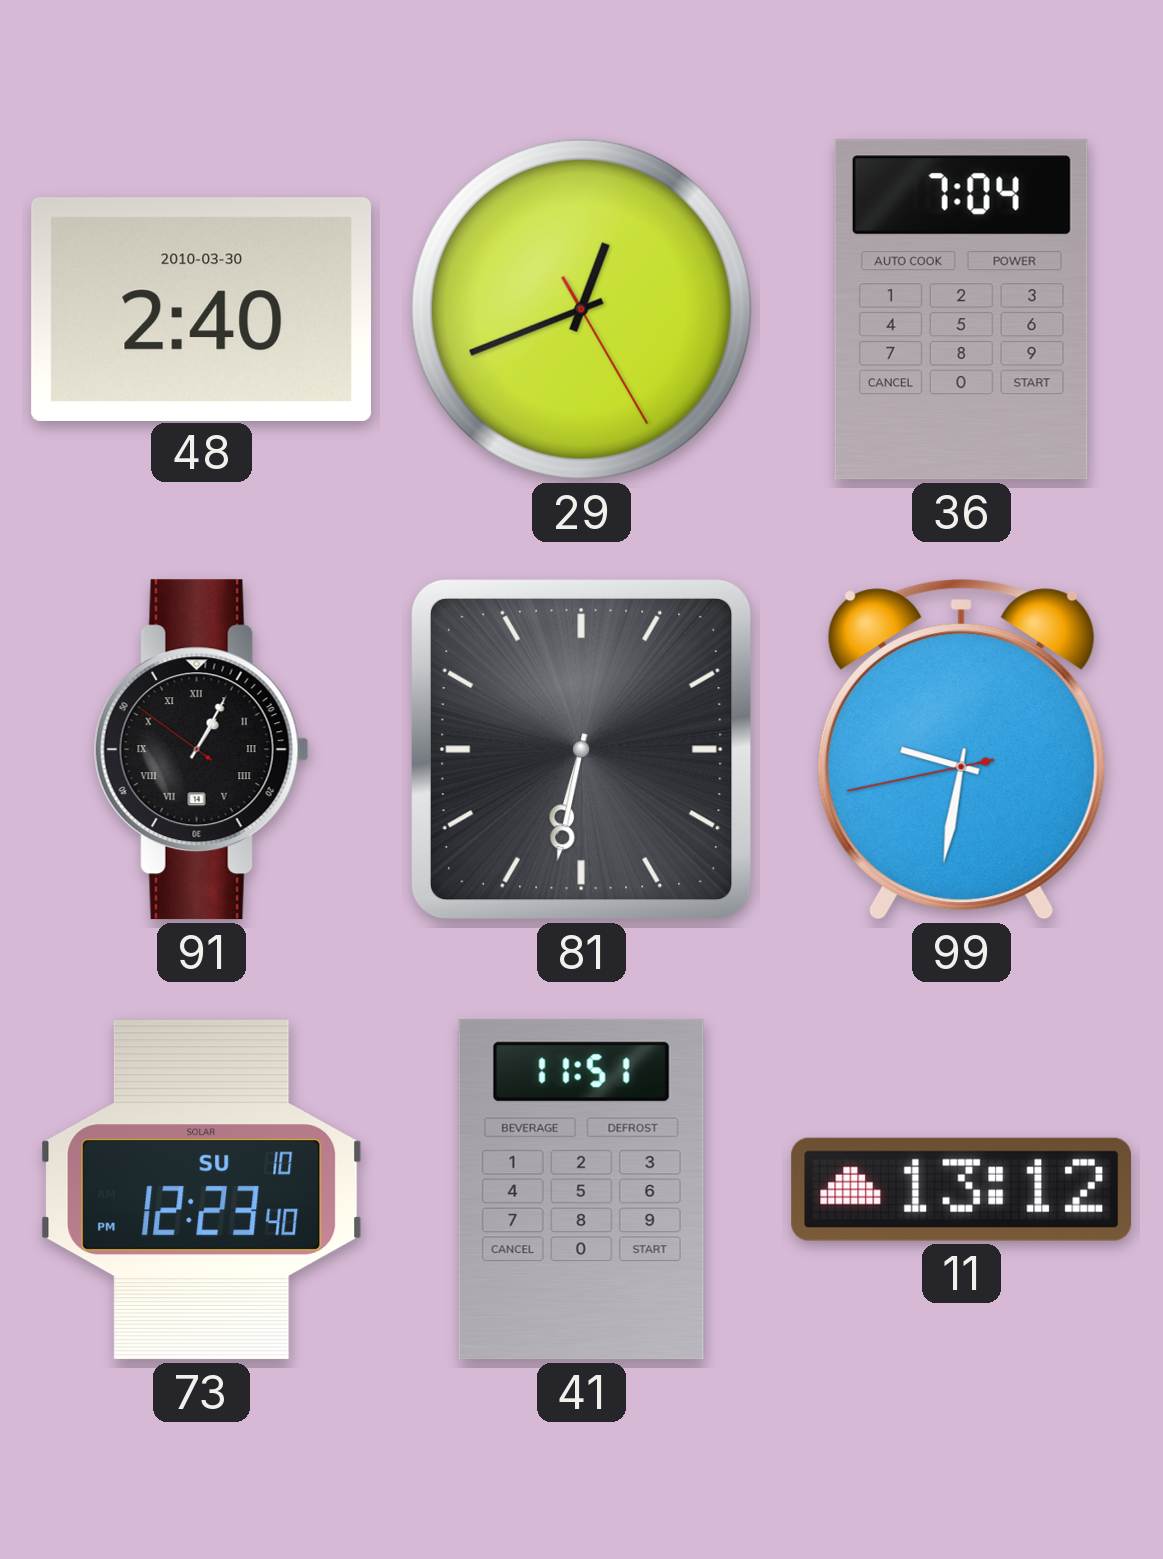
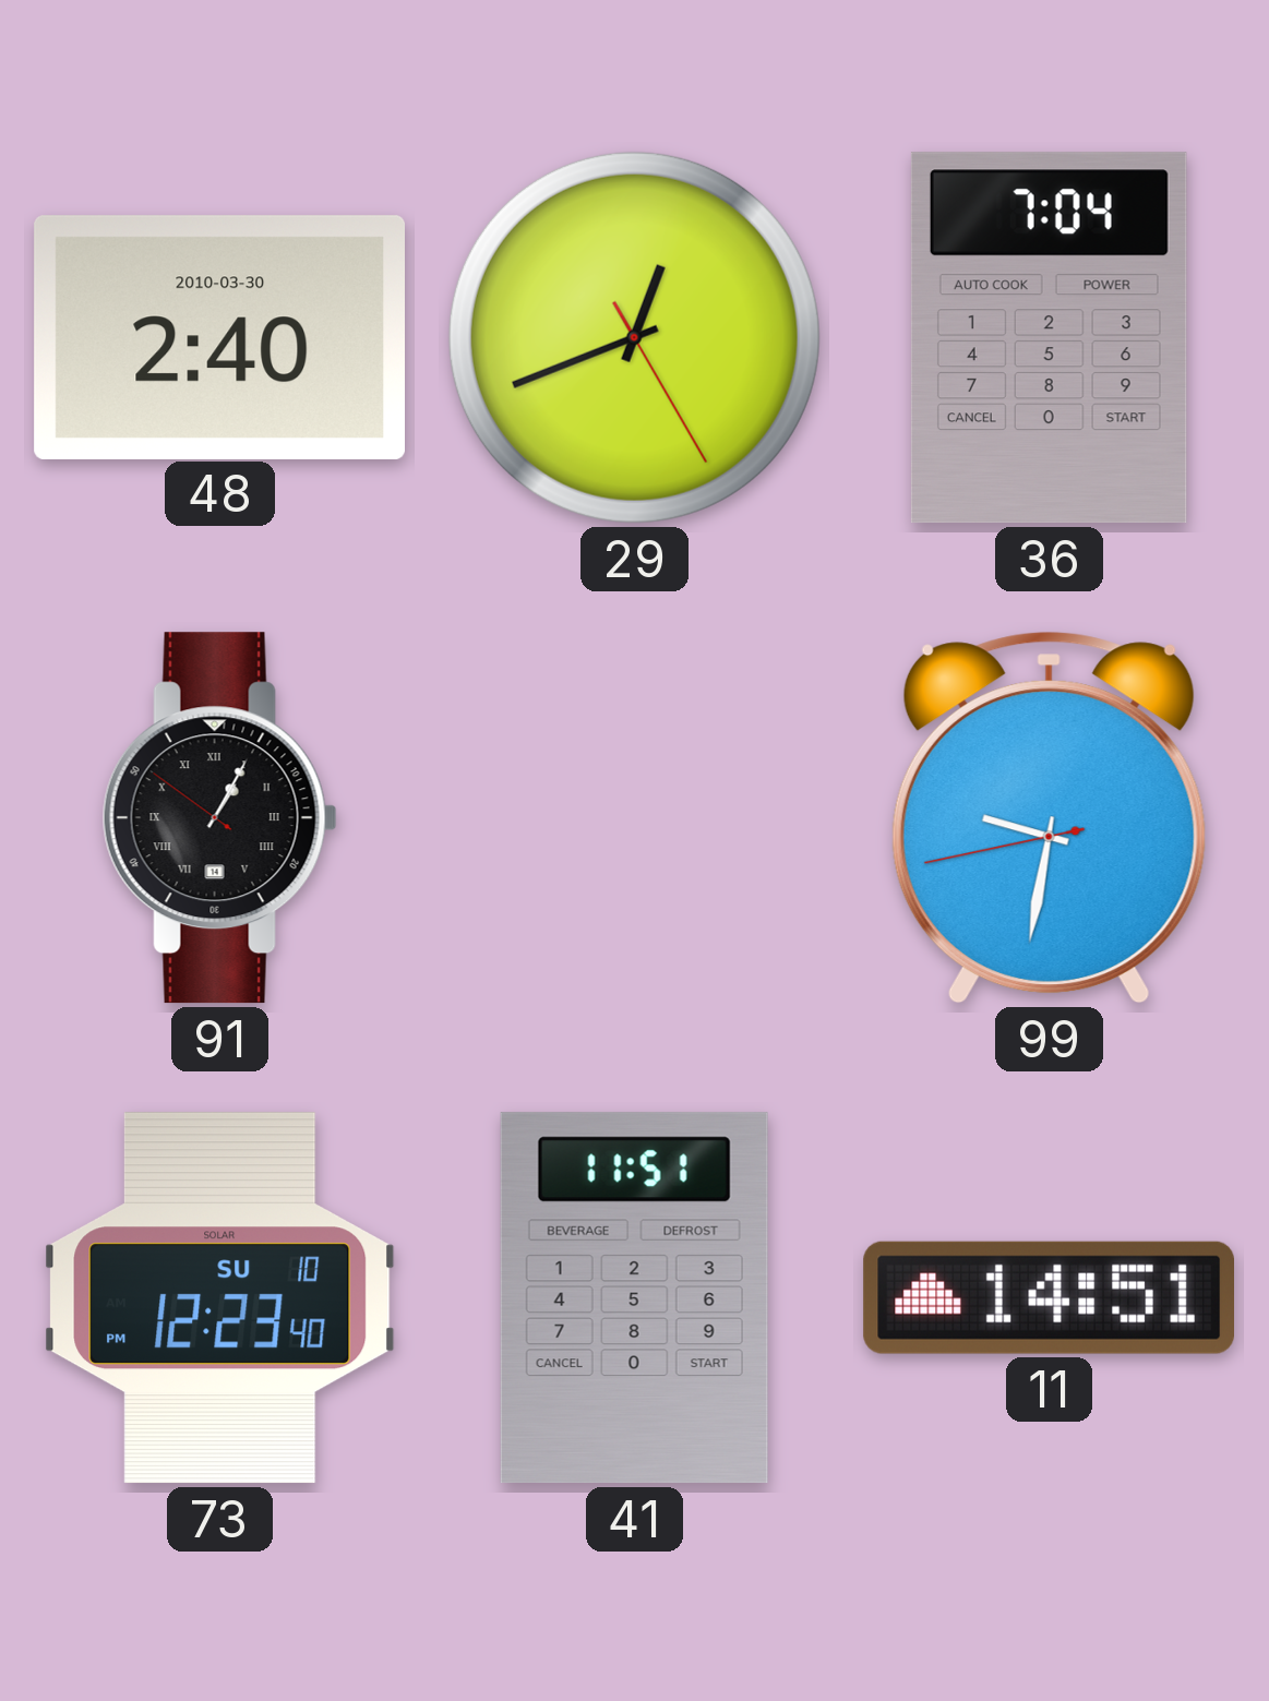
81: 6:32 -> none
11: 13:12 -> 14:51
